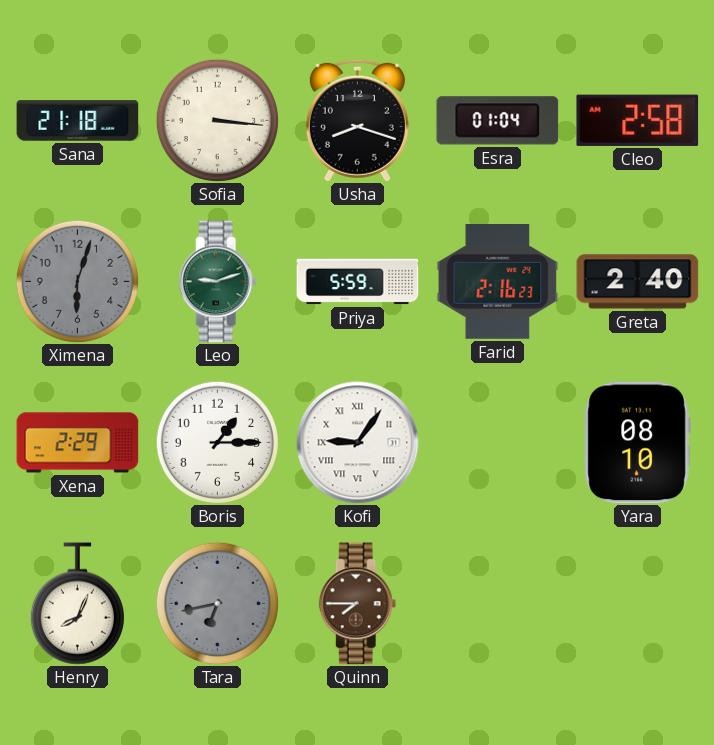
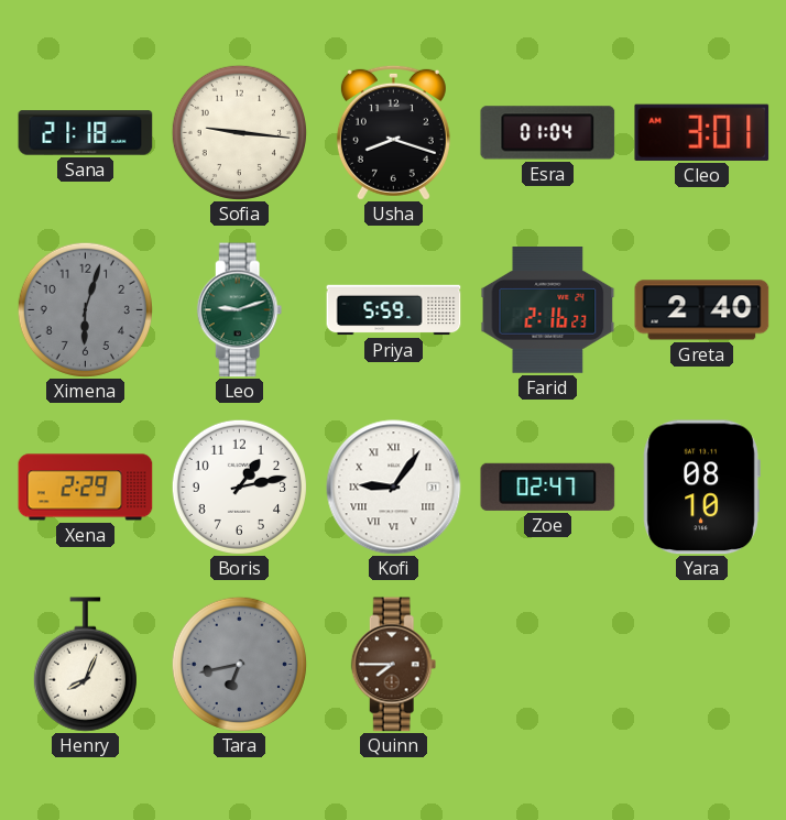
Sofia: 3:16 -> 9:16
Cleo: 2:58 -> 3:01
Boris: 1:15 -> 1:13
Zoe: none -> 02:47
